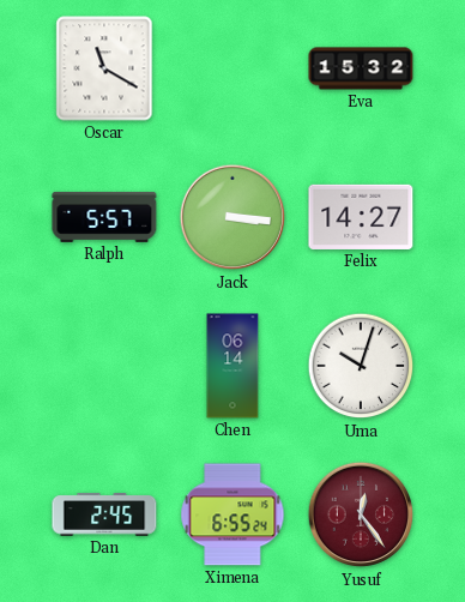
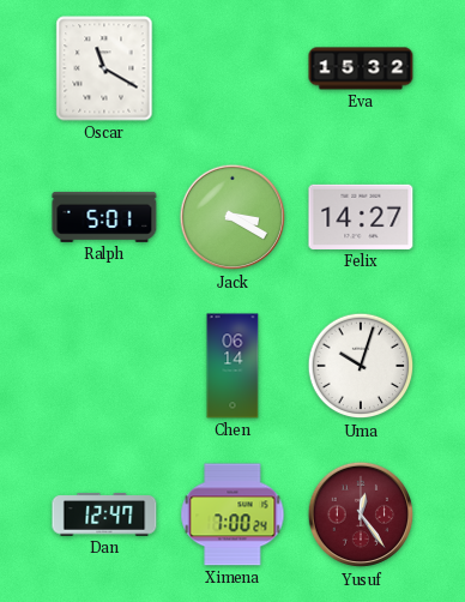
Ralph: 5:57 -> 5:01
Jack: 3:16 -> 3:20
Dan: 2:45 -> 12:47
Ximena: 6:55 -> 7:00
